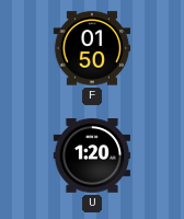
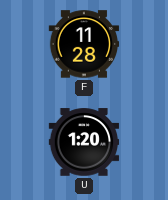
F: 01:50 -> 11:28
